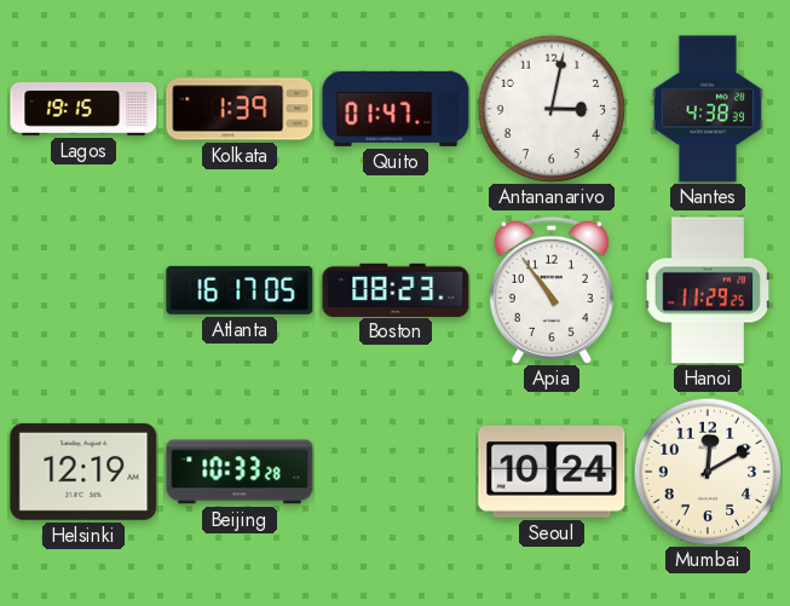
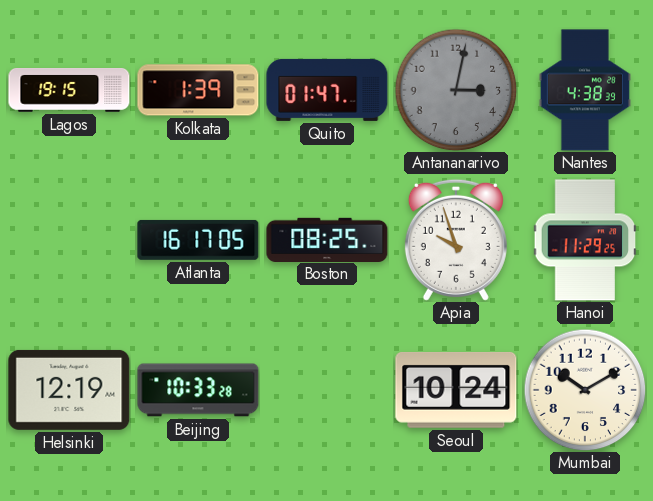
Antananarivo dial: white -> grey
Boston: 08:23 -> 08:25
Apia: 10:54 -> 9:57
Mumbai: 12:10 -> 10:10
